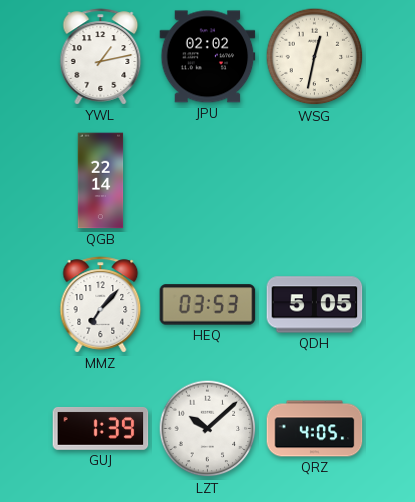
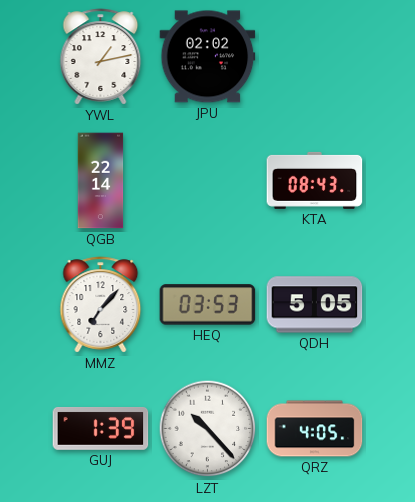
WSG: 12:32 -> none
KTA: none -> 08:43
LZT: 10:08 -> 10:23
